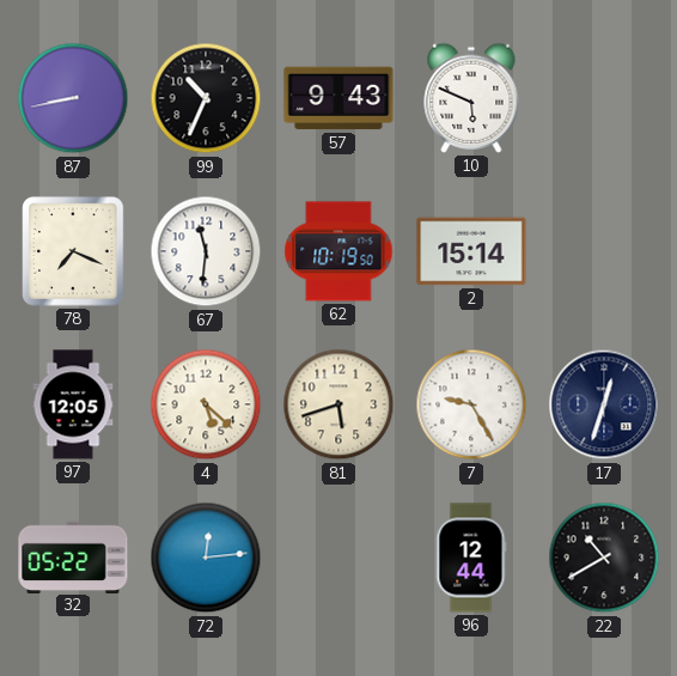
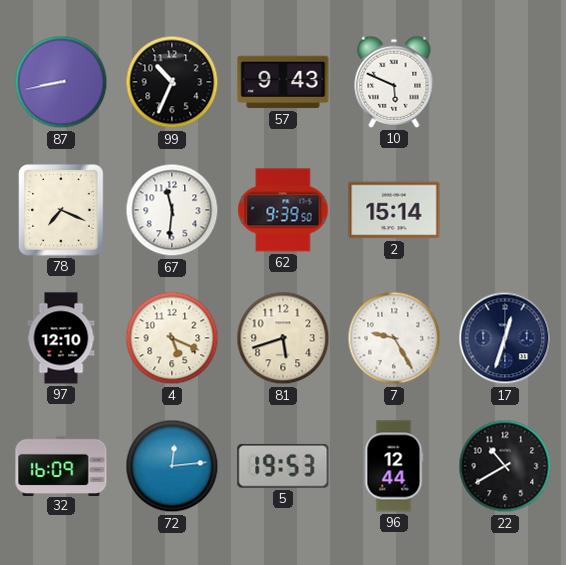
62: 10:19 -> 9:39
97: 12:05 -> 12:10
4: 5:22 -> 5:19
32: 05:22 -> 16:09
5: none -> 19:53
